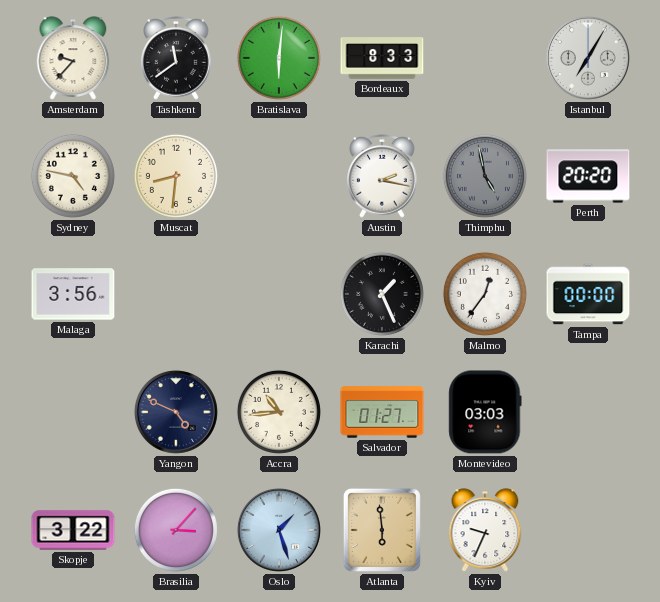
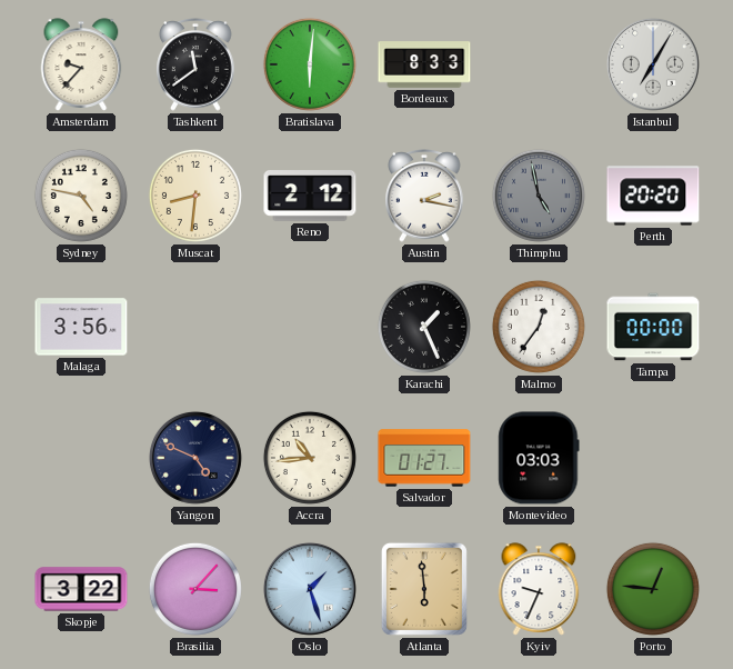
Reno: none -> 2:12
Porto: none -> 12:46
